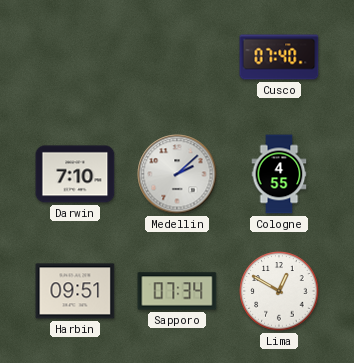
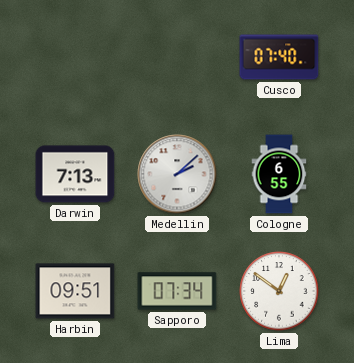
Darwin: 7:10 -> 7:13
Cologne: 4:55 -> 6:55
Lima: 12:50 -> 12:51
